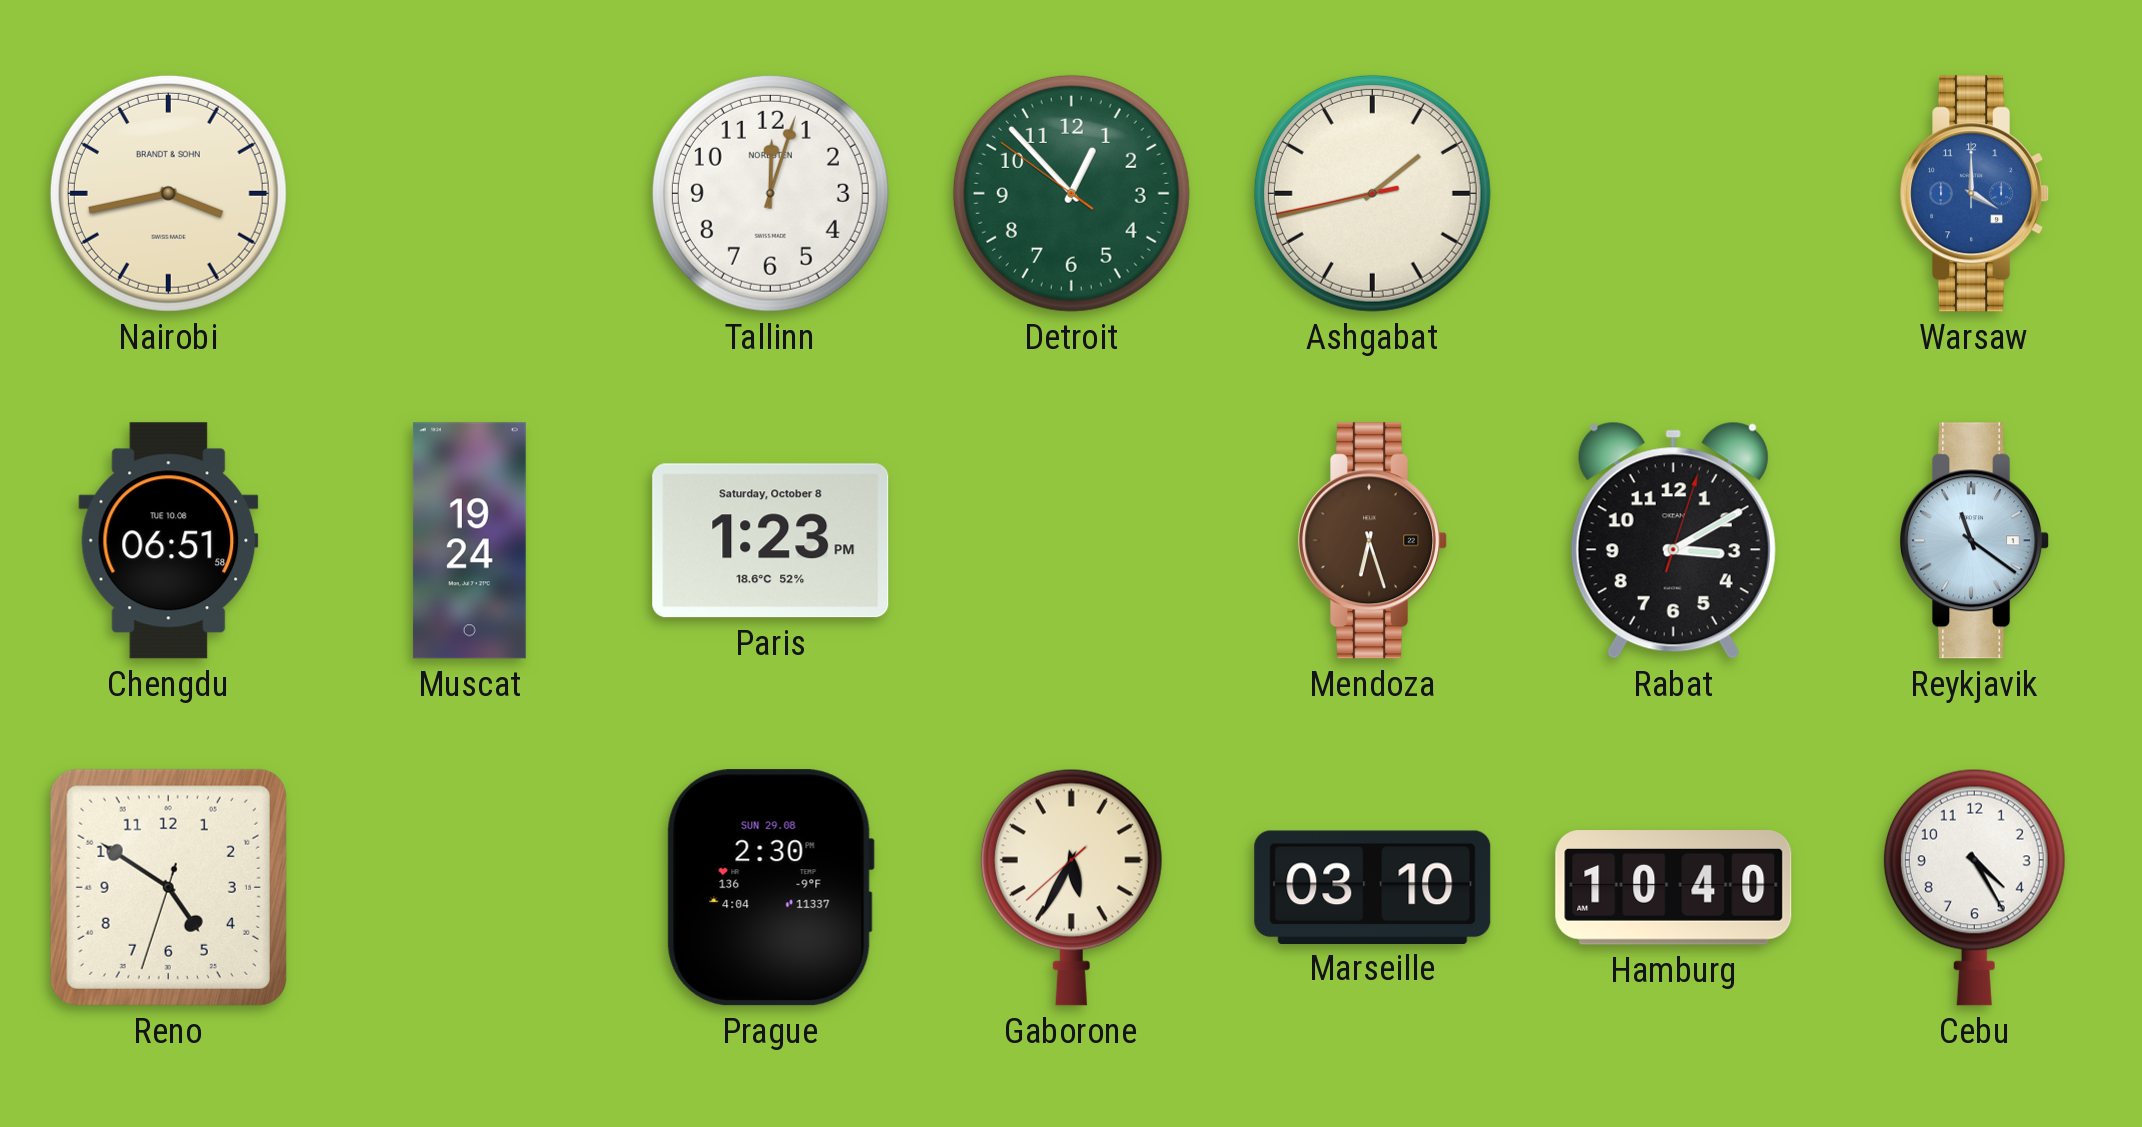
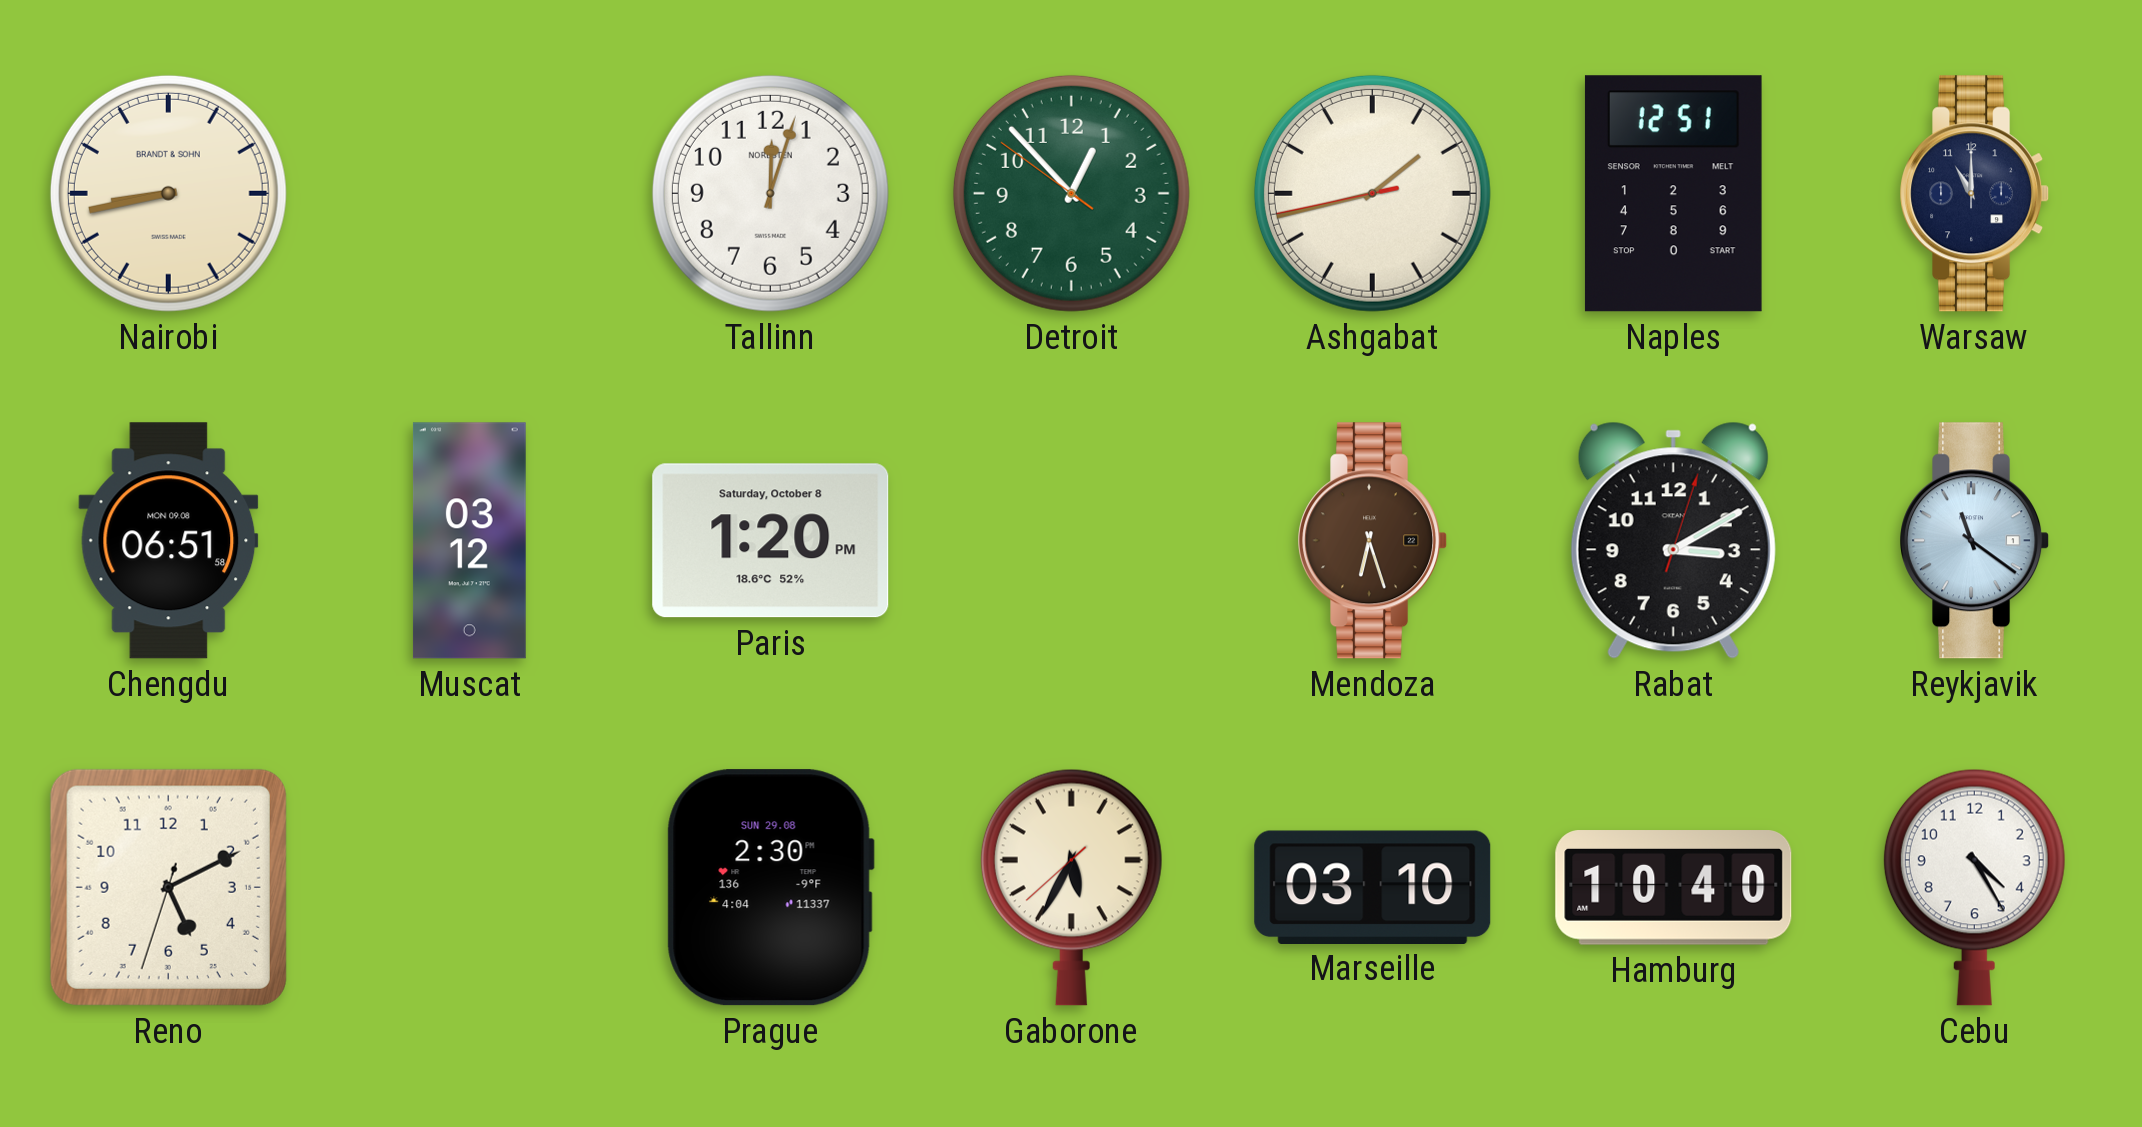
Nairobi: 3:43 -> 8:43
Naples: none -> 12:51
Warsaw: 4:00 -> 11:00
Warsaw dial: blue -> navy
Chengdu date: TUE 10.08 -> MON 09.08
Muscat: 19:24 -> 03:12
Paris: 1:23 -> 1:20
Reno: 4:50 -> 5:10
